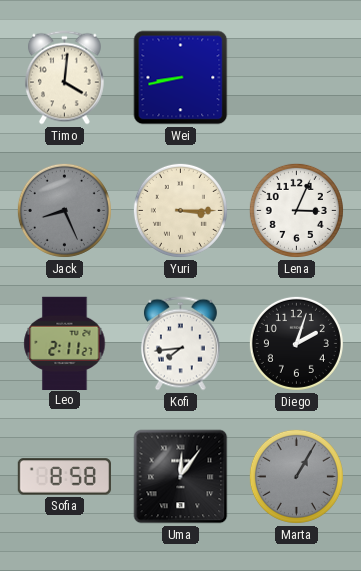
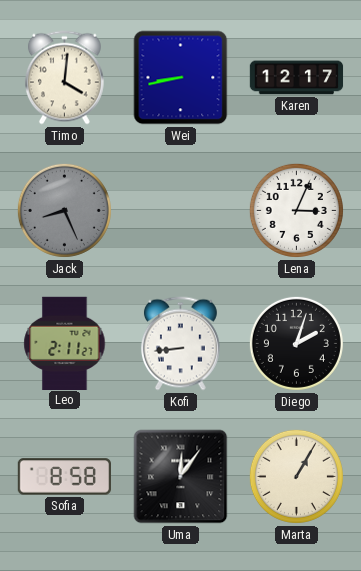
Karen: none -> 12:17
Yuri: 3:15 -> none
Kofi: 7:44 -> 8:44
Marta dial: grey -> cream
